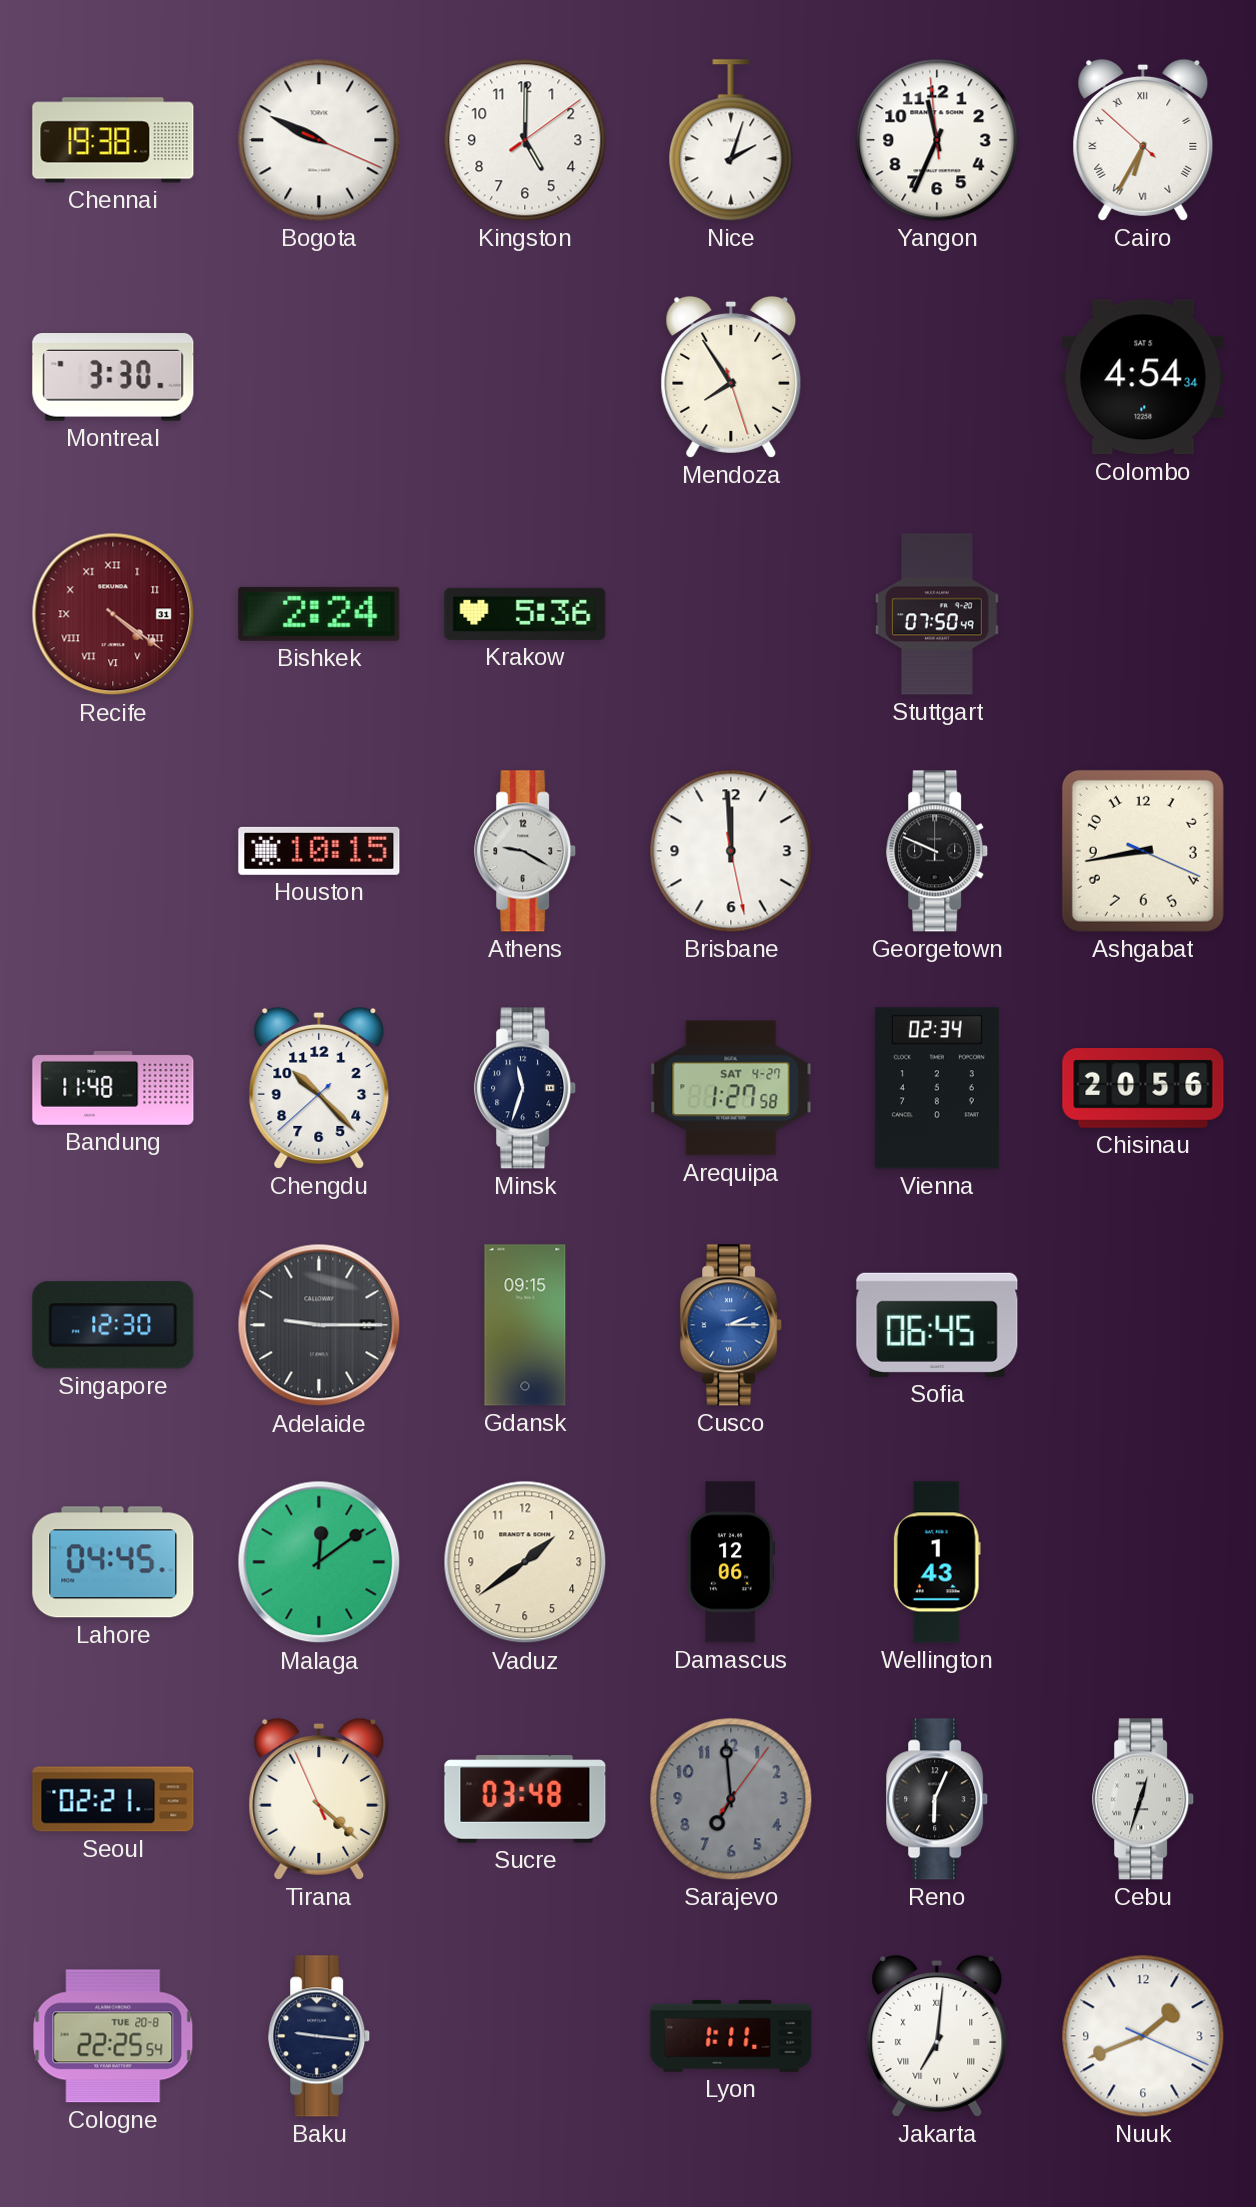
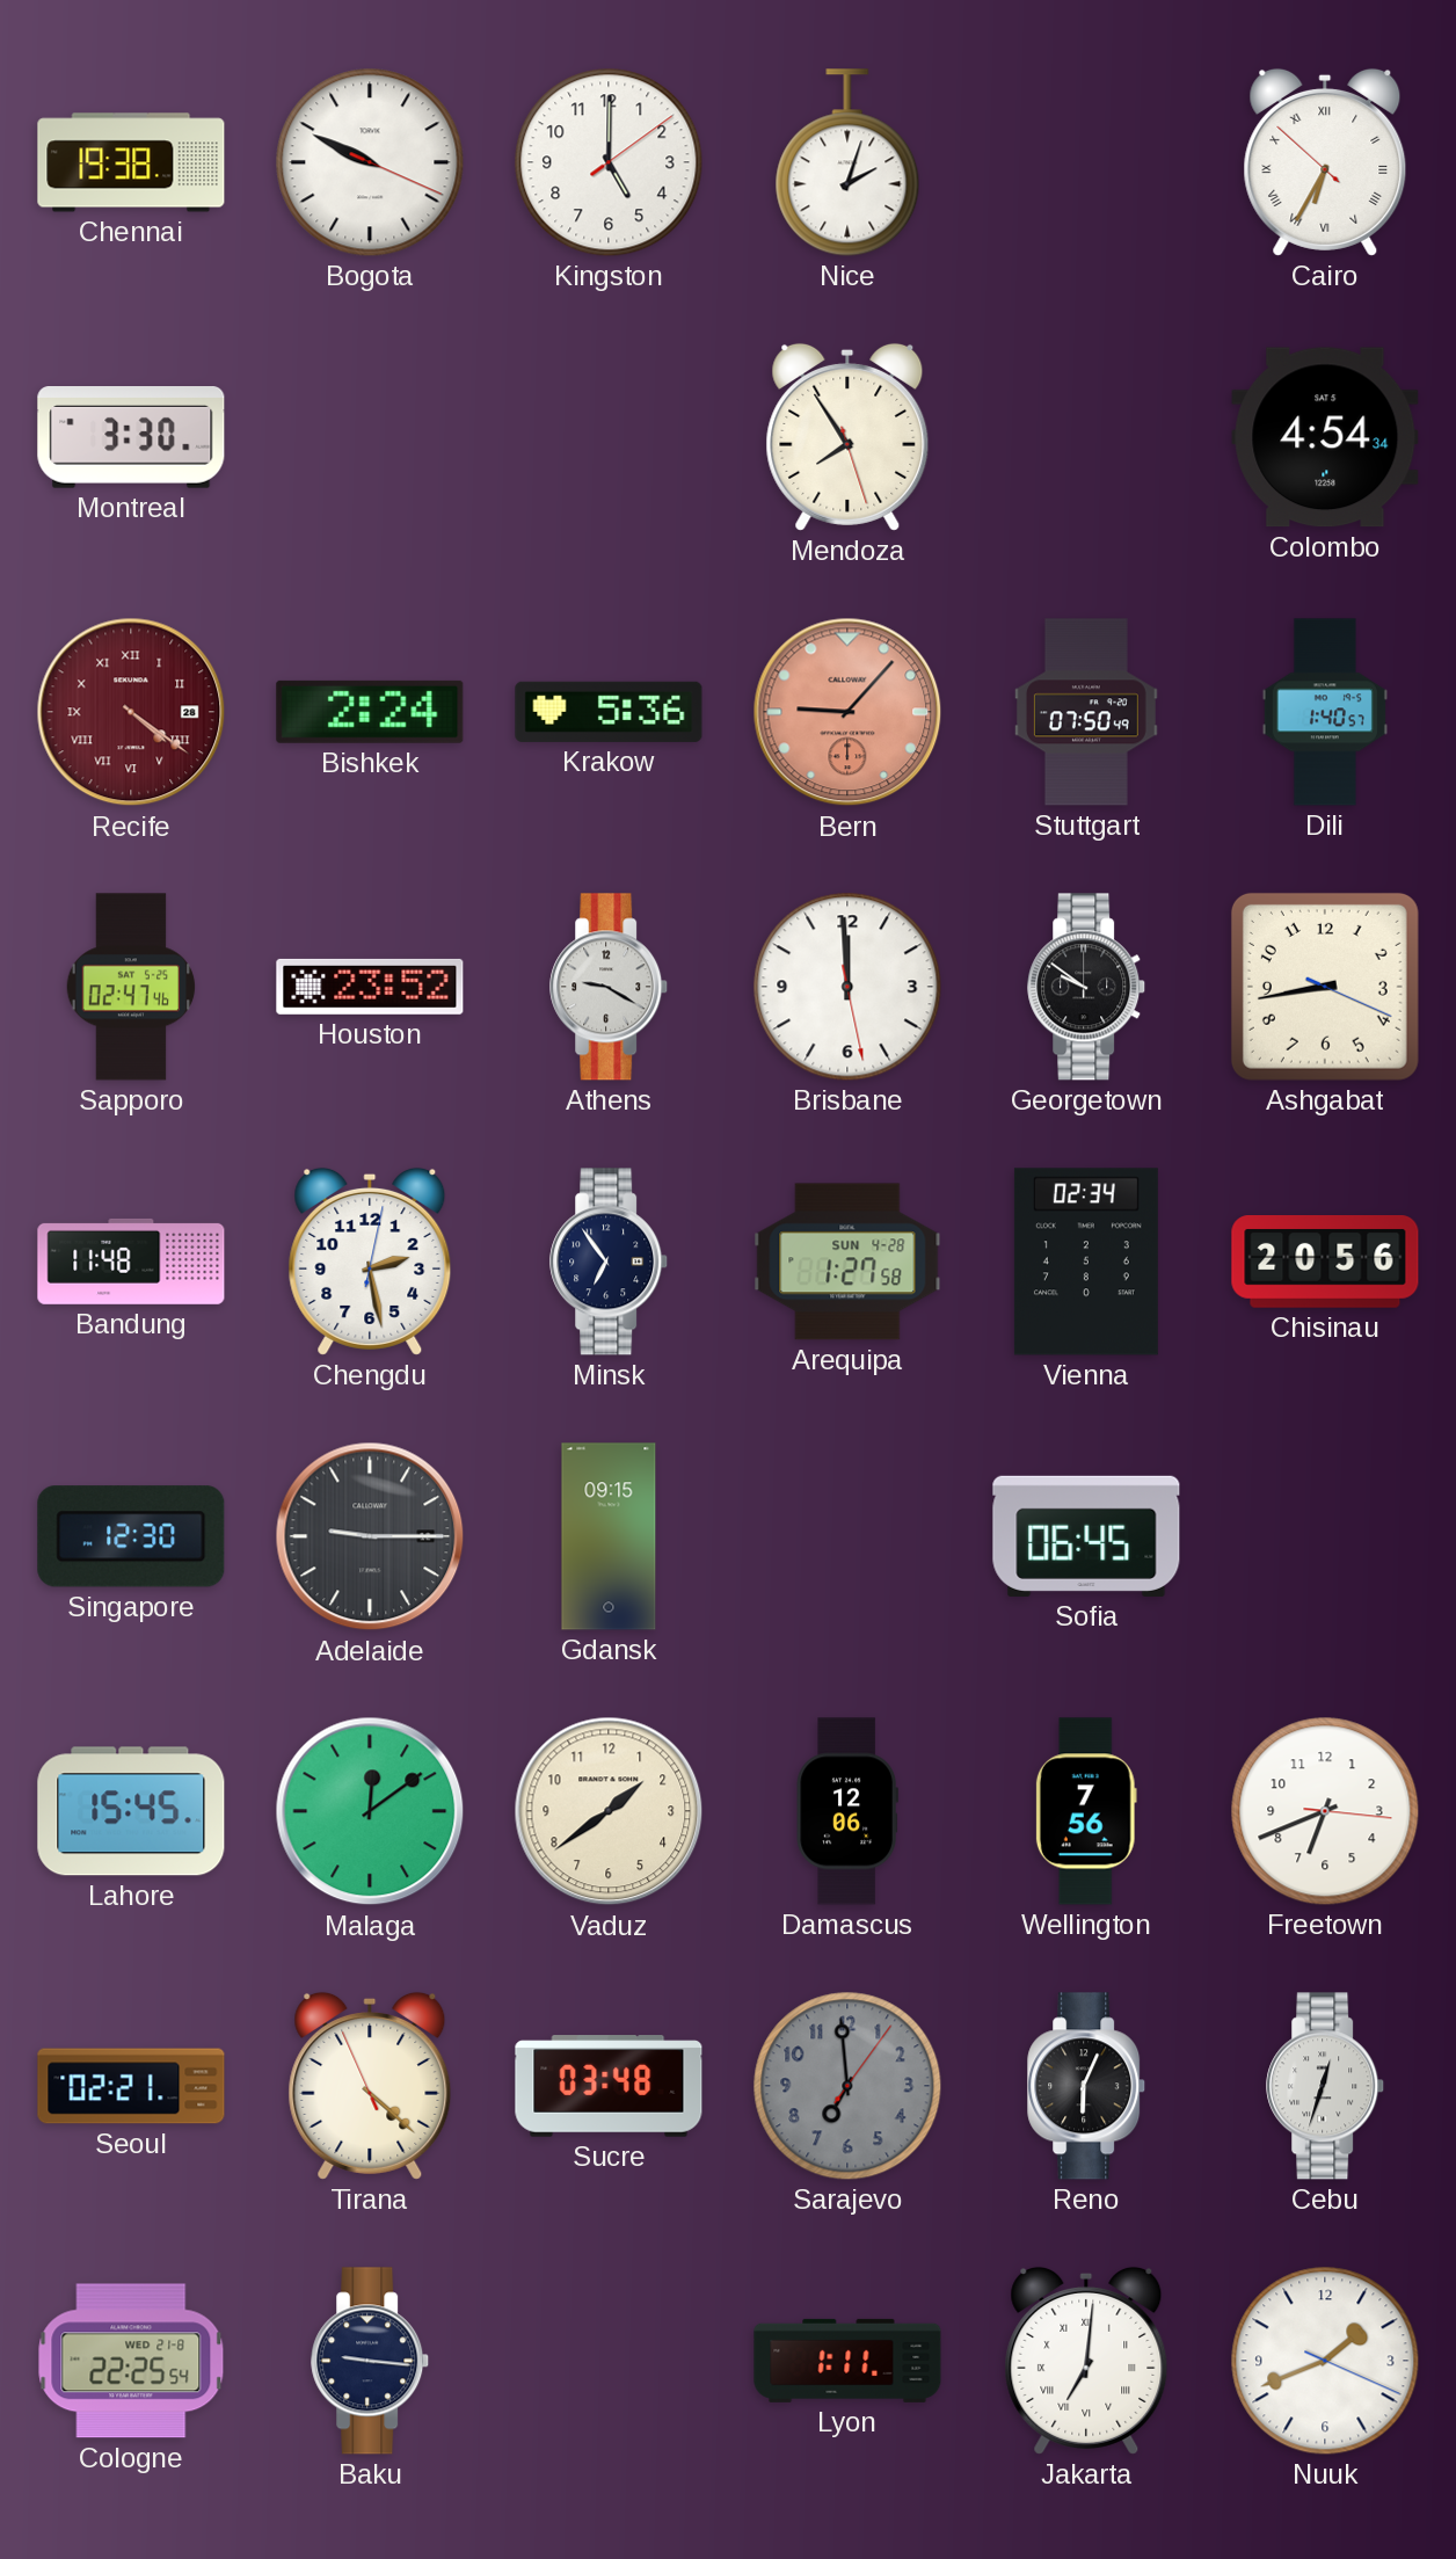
Yangon: 11:33 -> none
Recife date: 31 -> 28
Bern: none -> 9:07
Dili: none -> 1:40
Sapporo: none -> 02:47
Houston: 10:15 -> 23:52
Georgetown: 9:49 -> 9:51
Chengdu: 10:22 -> 2:28
Minsk: 11:33 -> 6:54
Arequipa date: SAT 4-27 -> SUN 4-28
Cusco: 2:15 -> none
Lahore: 04:45 -> 15:45
Wellington: 1:43 -> 7:56
Freetown: none -> 6:41
Cologne date: TUE 20-8 -> WED 21-8
